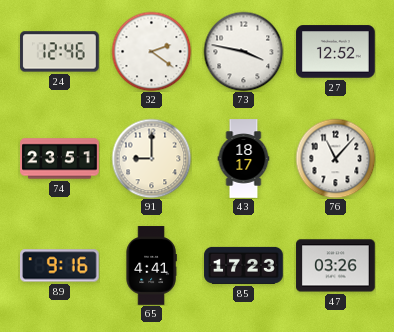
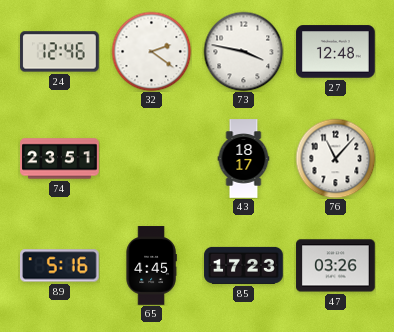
27: 12:52 -> 12:48
91: 9:00 -> none
89: 9:16 -> 5:16
65: 4:41 -> 4:45
